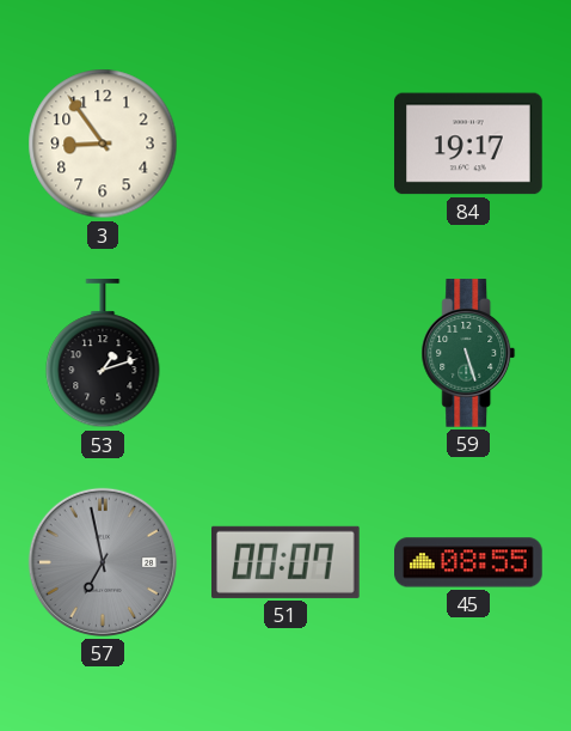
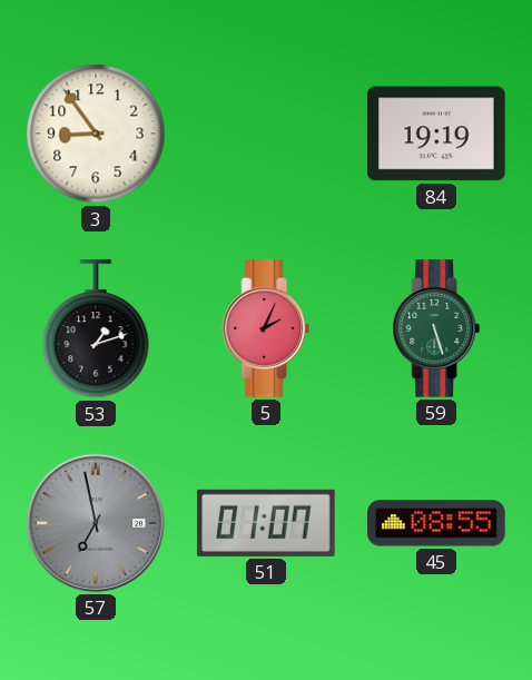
84: 19:17 -> 19:19
5: none -> 2:04
51: 00:07 -> 01:07
